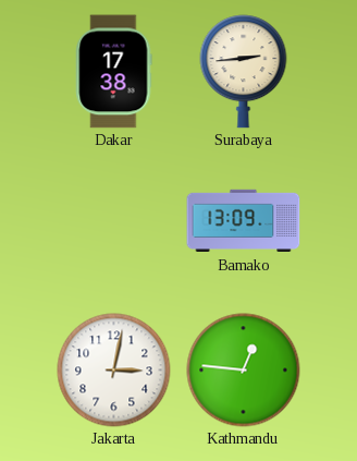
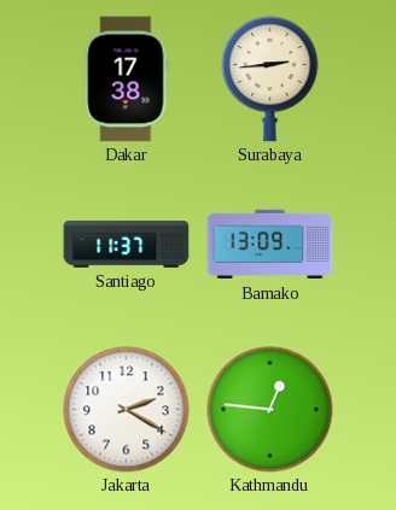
Santiago: none -> 11:37
Jakarta: 3:02 -> 2:20
